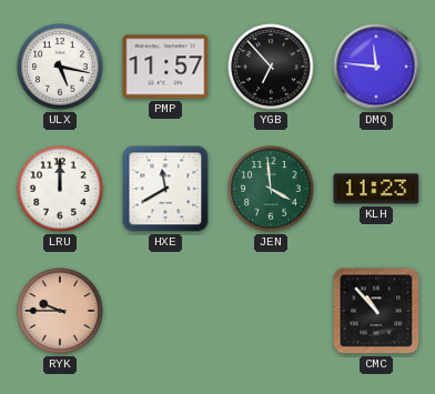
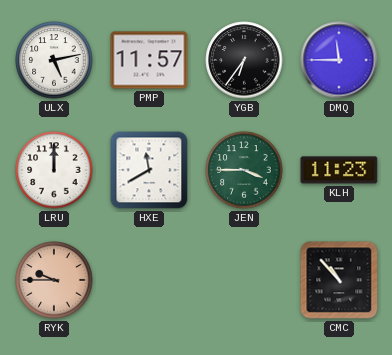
ULX: 5:17 -> 5:13
YGB: 6:53 -> 6:36
DMQ: 11:46 -> 11:45
JEN: 3:59 -> 3:45
